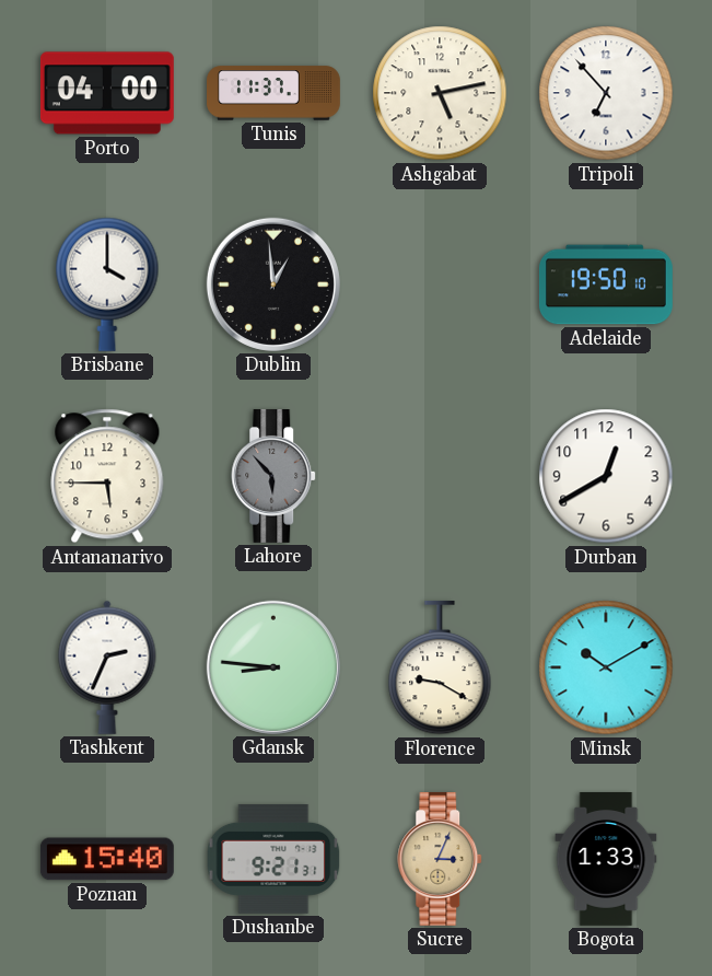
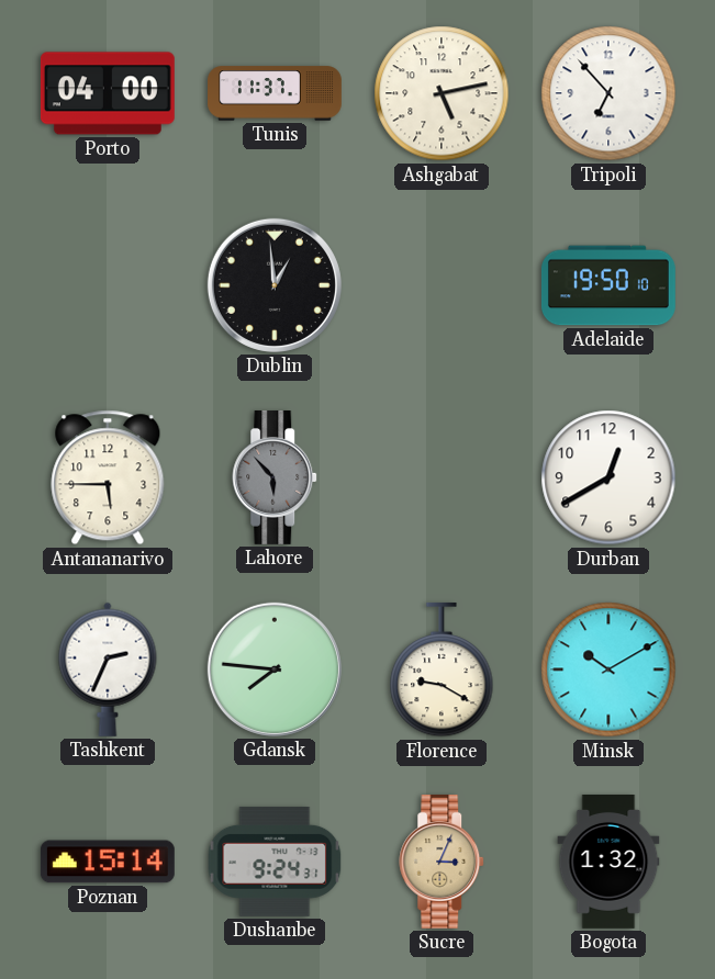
Brisbane: 4:00 -> none
Gdansk: 8:46 -> 7:46
Poznan: 15:40 -> 15:14
Dushanbe: 9:21 -> 9:24
Bogota: 1:33 -> 1:32
